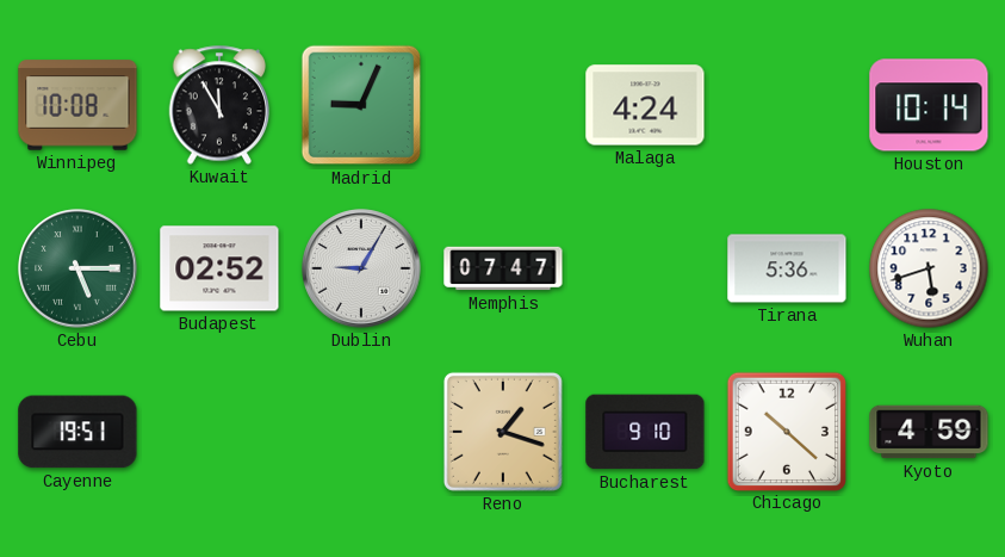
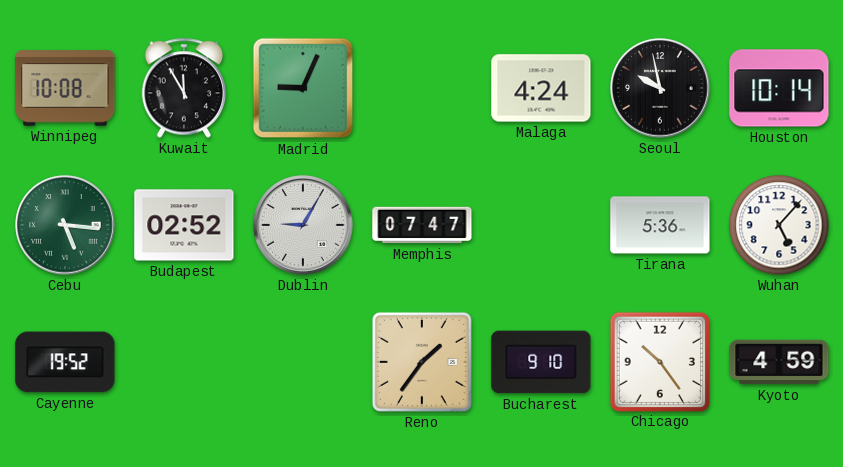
Seoul: none -> 9:58
Cebu: 5:15 -> 5:16
Wuhan: 5:42 -> 5:07
Cayenne: 19:51 -> 19:52
Reno: 1:18 -> 1:36
Chicago: 10:22 -> 10:24
